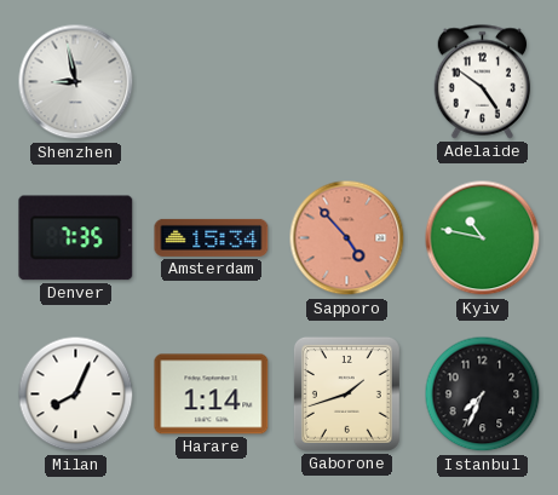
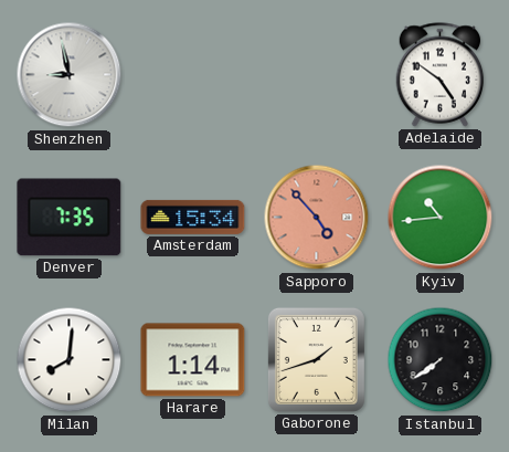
Kyiv: 10:47 -> 10:44
Milan: 8:04 -> 8:01
Istanbul: 7:34 -> 7:39
